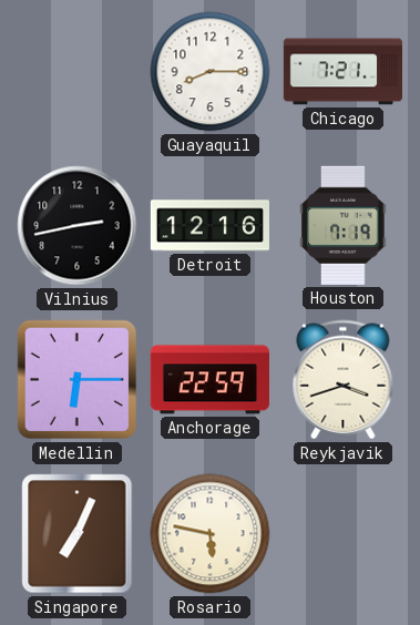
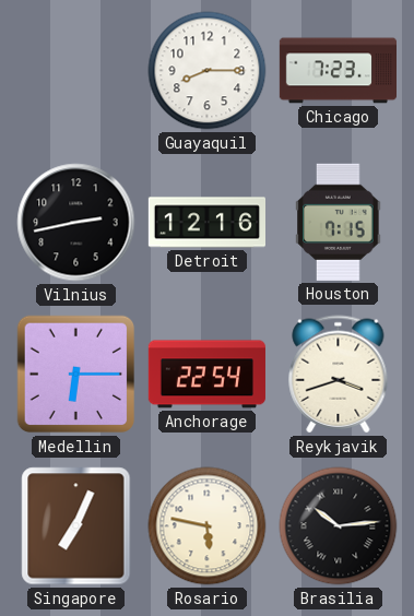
Chicago: 7:21 -> 7:23
Houston: 7:19 -> 7:15
Anchorage: 22:59 -> 22:54
Brasilia: none -> 10:14
